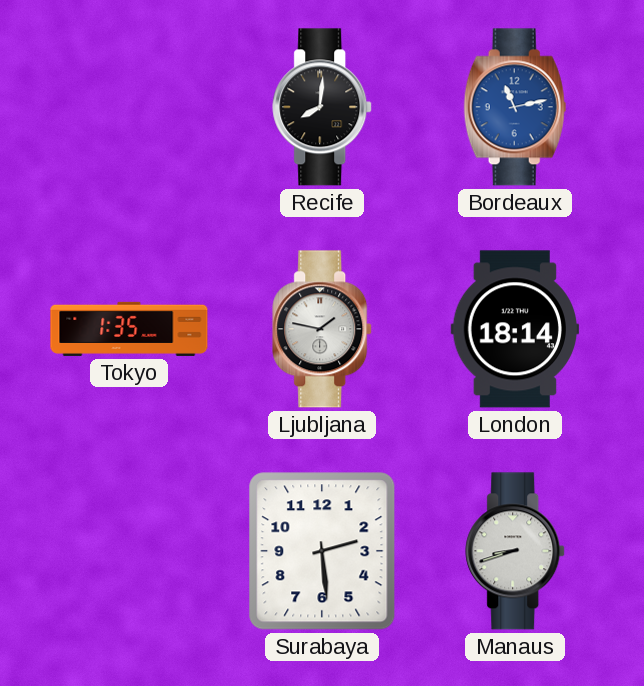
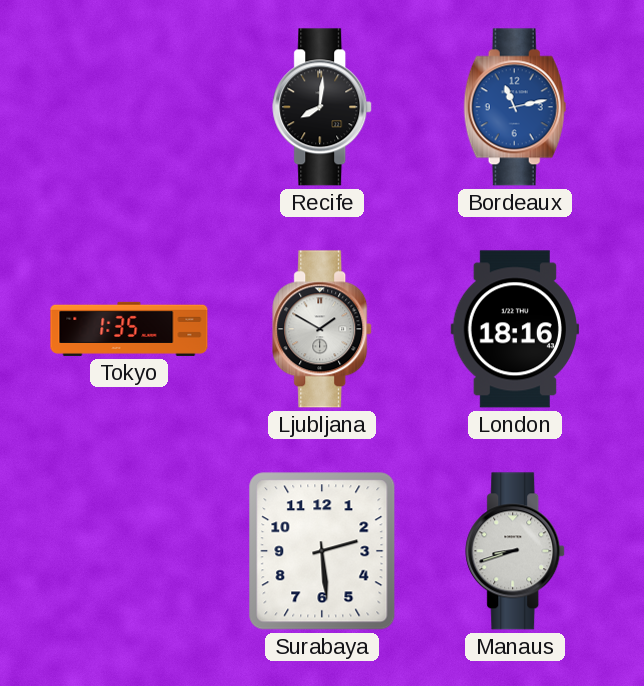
Ljubljana: 1:47 -> 1:50
London: 18:14 -> 18:16
